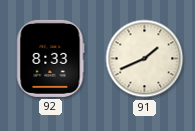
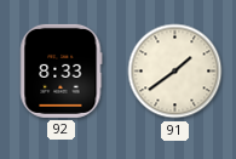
91: 1:41 -> 1:39
